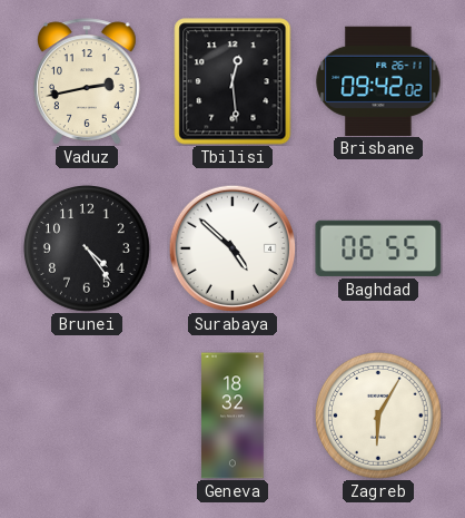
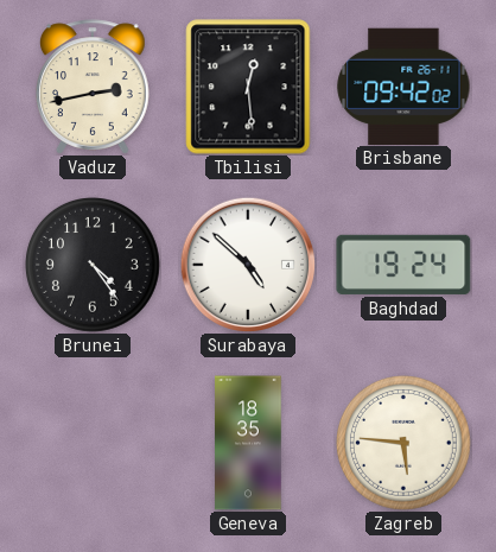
Baghdad: 06:55 -> 19:24
Geneva: 18:32 -> 18:35
Zagreb: 6:05 -> 5:46
